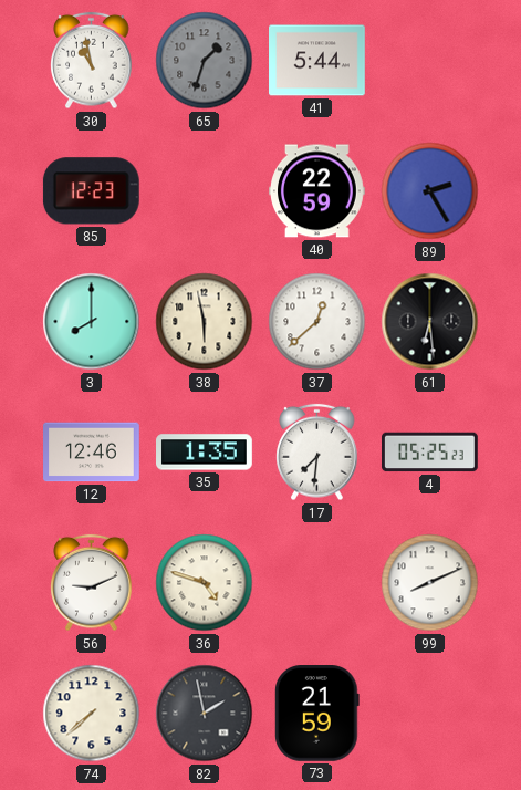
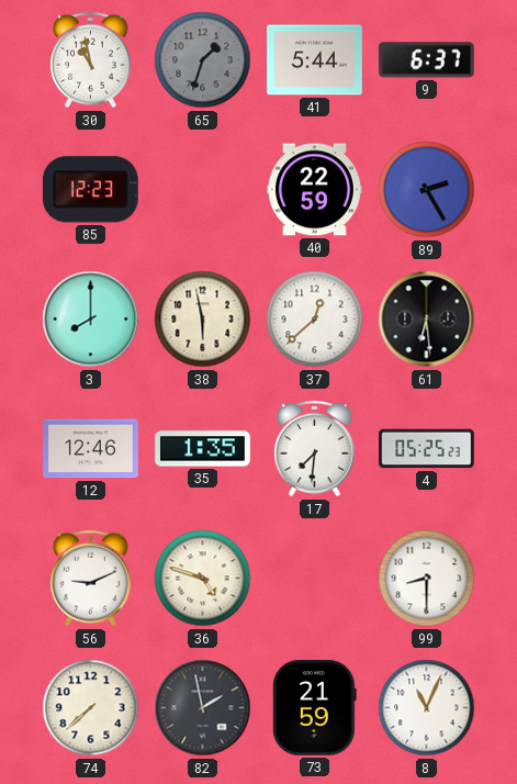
9: none -> 6:37
99: 8:11 -> 8:30
8: none -> 11:04
